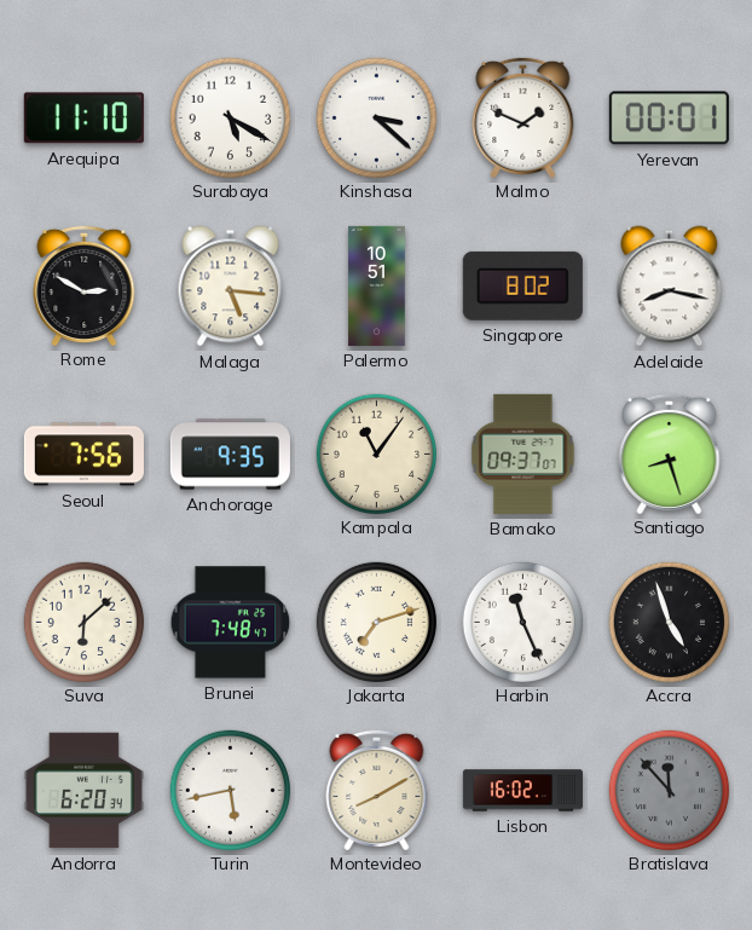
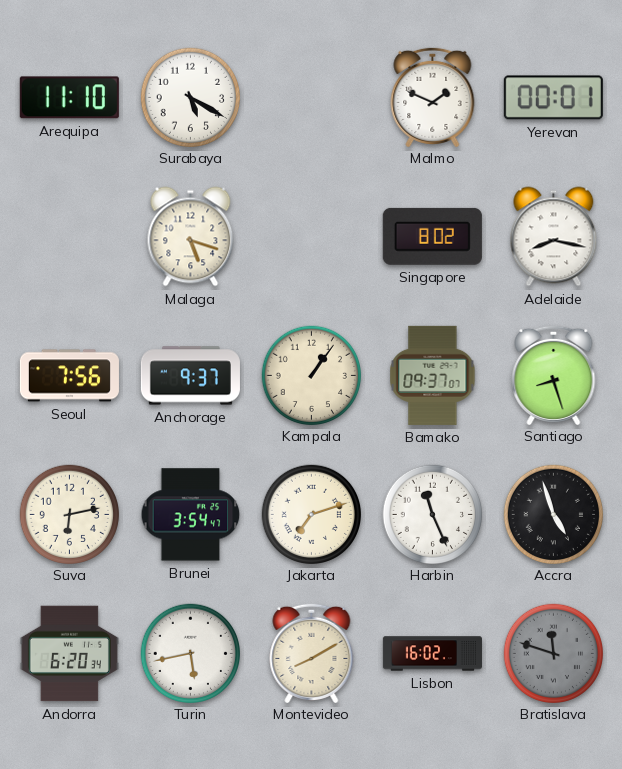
Kinshasa: 3:22 -> none
Rome: 2:50 -> none
Malaga: 5:16 -> 5:18
Palermo: 10:51 -> none
Anchorage: 9:35 -> 9:37
Kampala: 11:06 -> 1:06
Suva: 6:08 -> 6:13
Brunei: 7:48 -> 3:54
Bratislava: 11:53 -> 11:48
